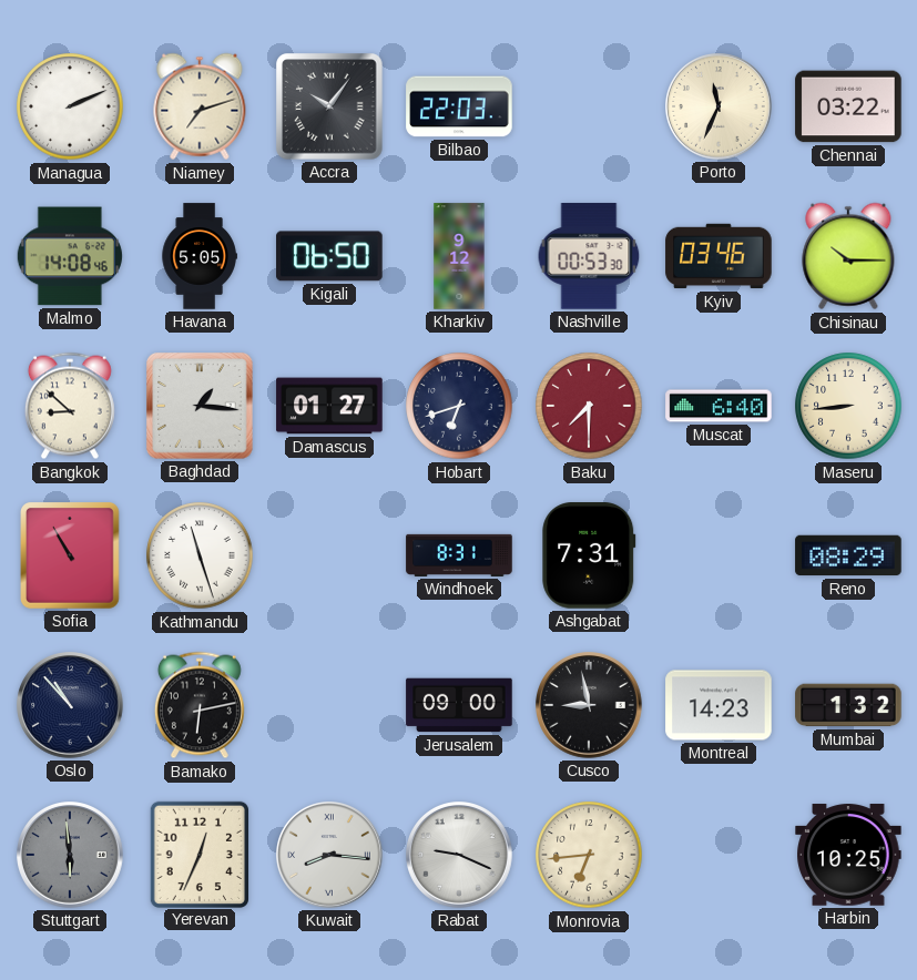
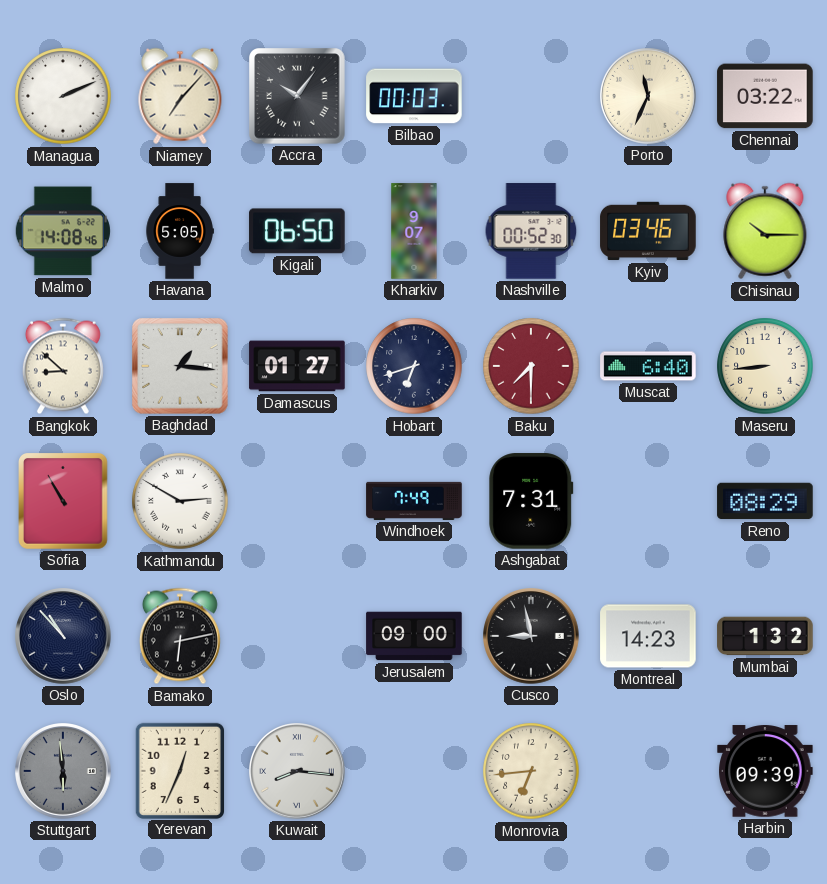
Niamey: 7:12 -> 7:07
Bilbao: 22:03 -> 00:03
Kharkiv: 9:12 -> 9:07
Nashville: 00:53 -> 00:52
Kathmandu: 11:27 -> 2:50
Windhoek: 8:31 -> 7:49
Rabat: 9:19 -> none
Harbin: 10:25 -> 09:39
